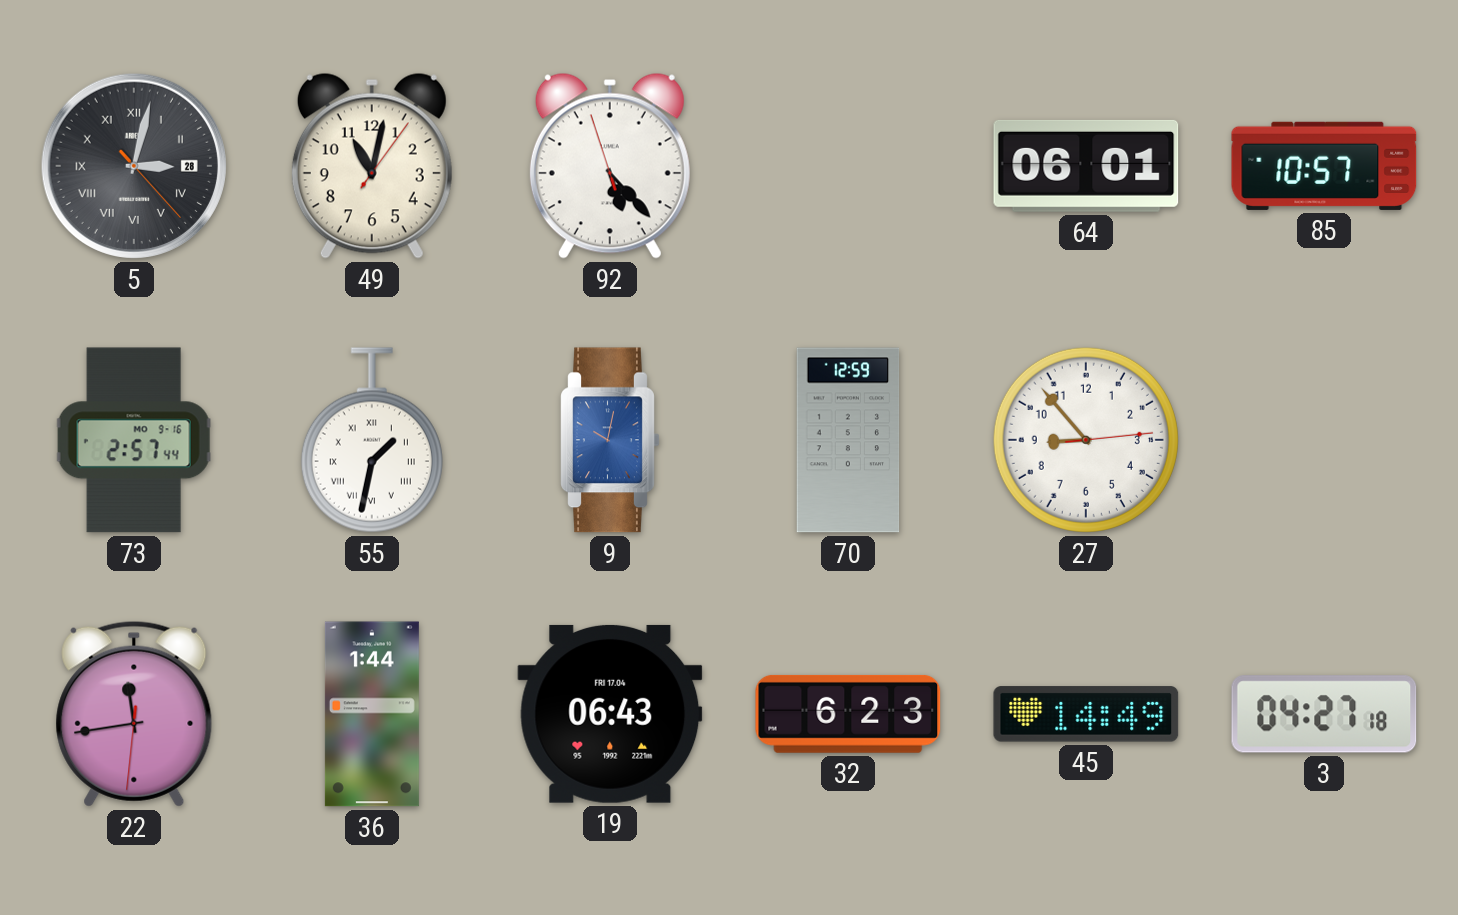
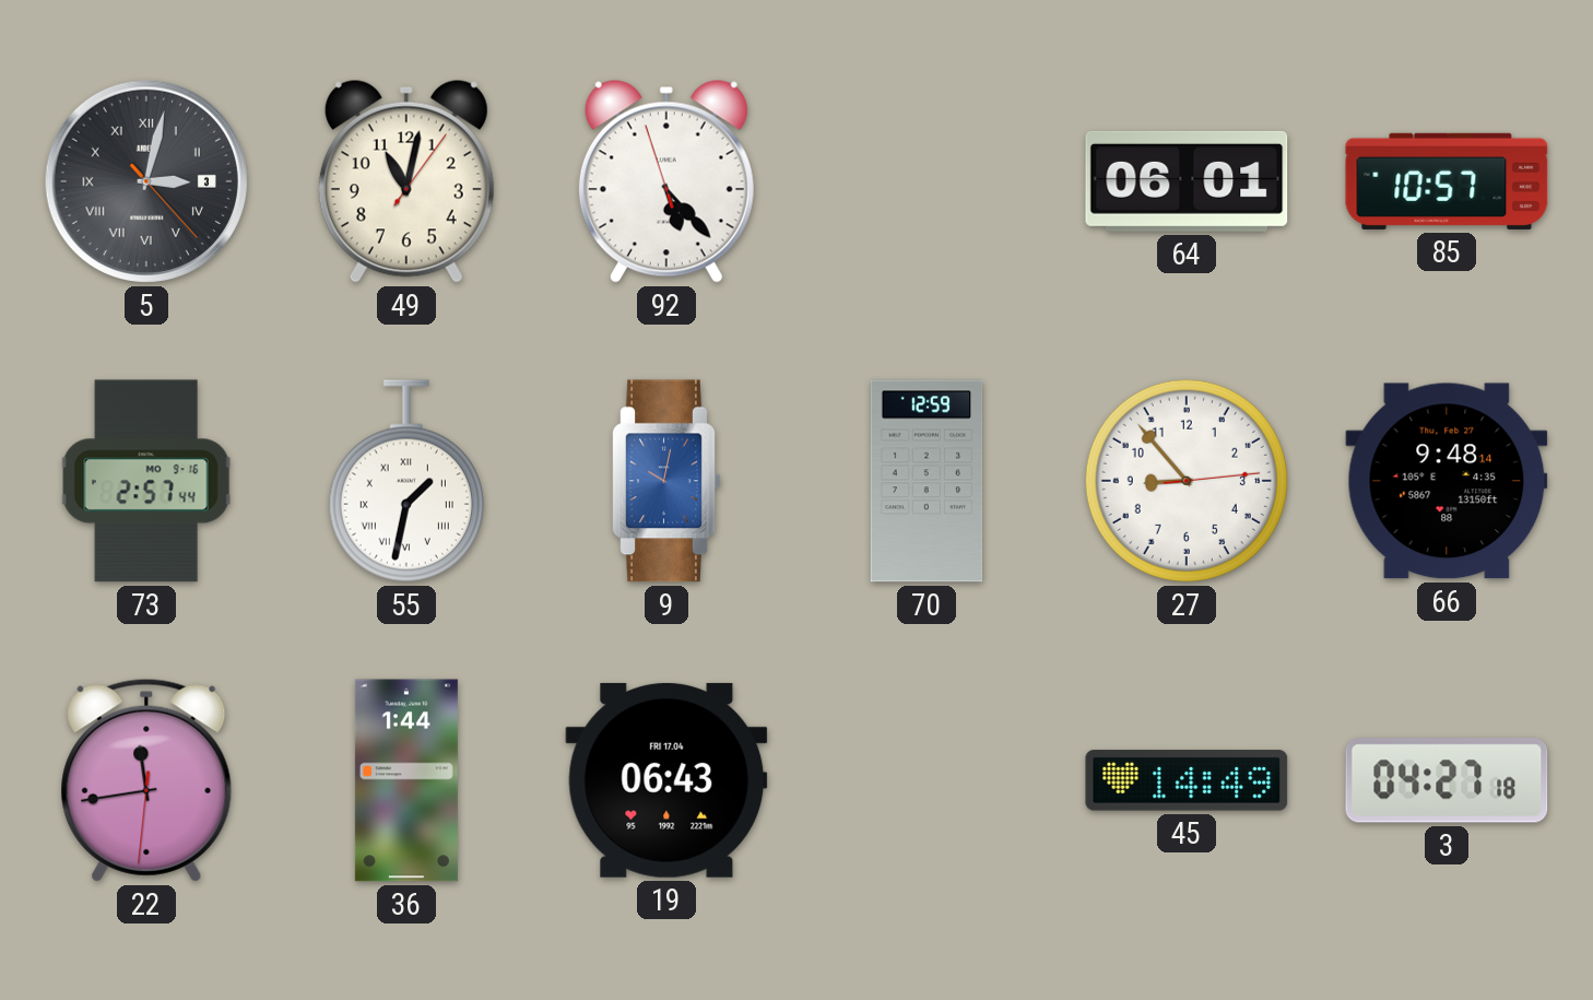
5 date: 28 -> 3
66: none -> 9:48
32: 6:23 -> none
